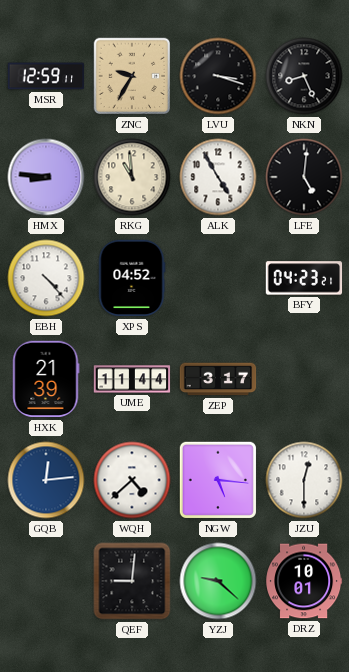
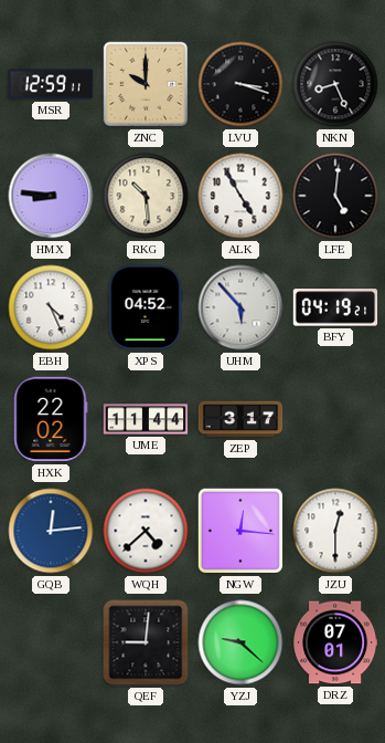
ZNC: 9:35 -> 10:00
RKG: 10:59 -> 10:29
EBH: 4:23 -> 4:26
UHM: none -> 5:53
BFY: 04:23 -> 04:19
HXK: 21:39 -> 22:02
NGW: 5:16 -> 12:16
DRZ: 10:01 -> 07:01
